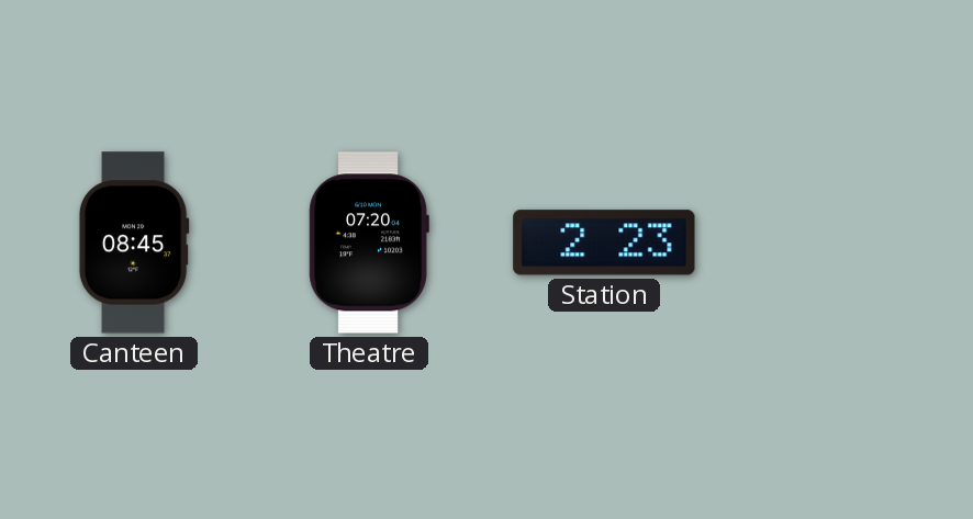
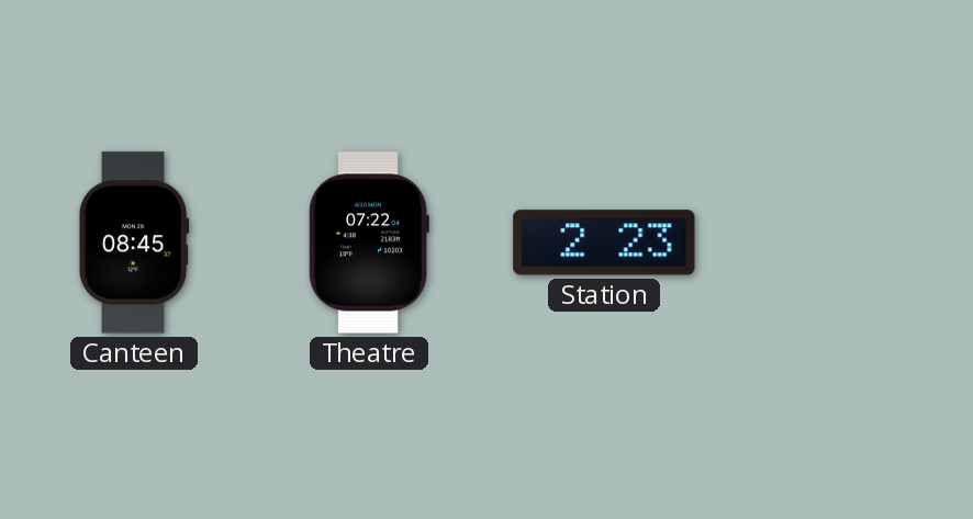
Theatre: 07:20 -> 07:22
